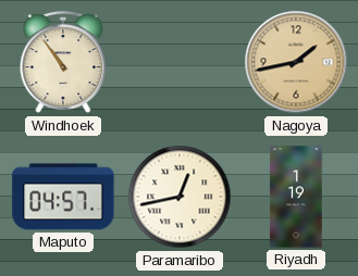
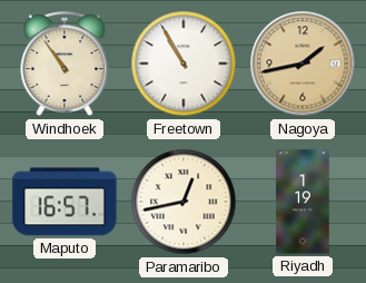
Freetown: none -> 10:55
Maputo: 04:57 -> 16:57
